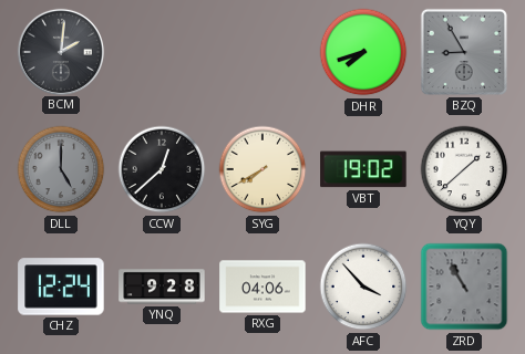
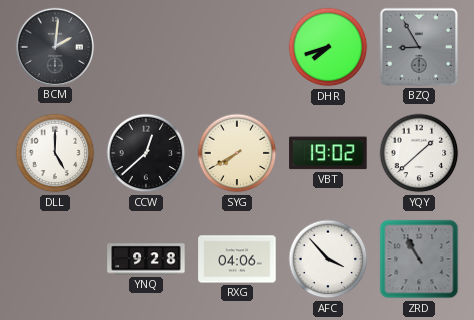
DLL dial: grey -> white
CHZ: 12:24 -> none
